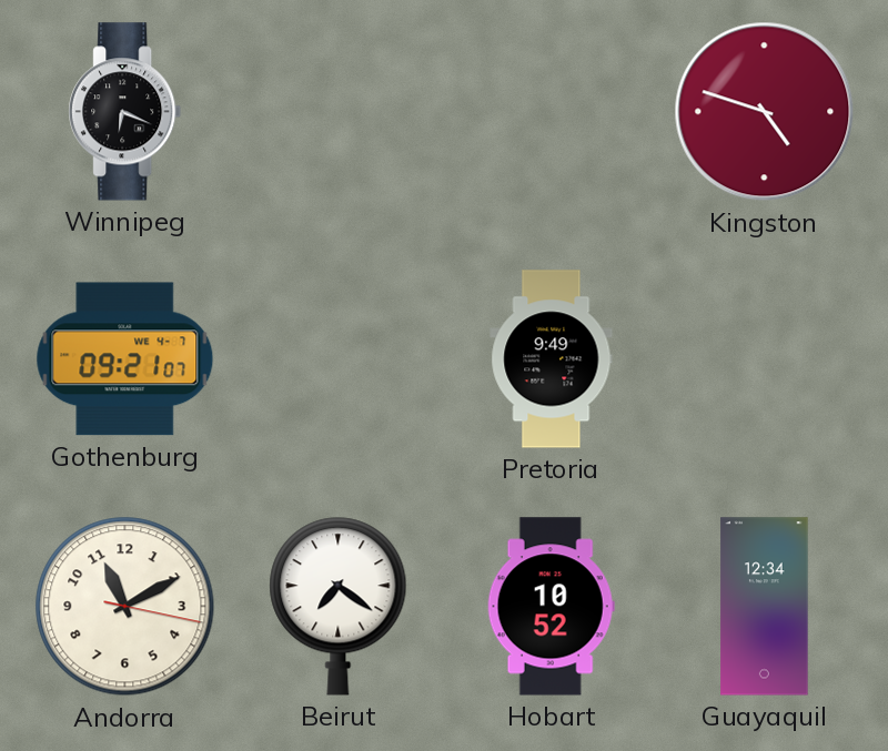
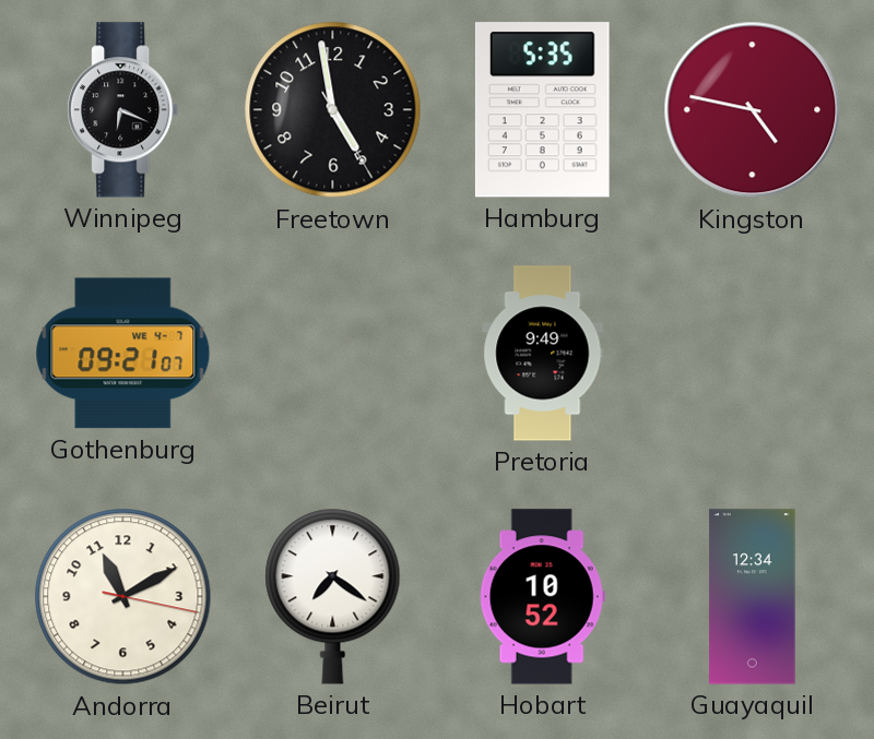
Freetown: none -> 4:58
Hamburg: none -> 5:35
Kingston: 4:48 -> 4:47
